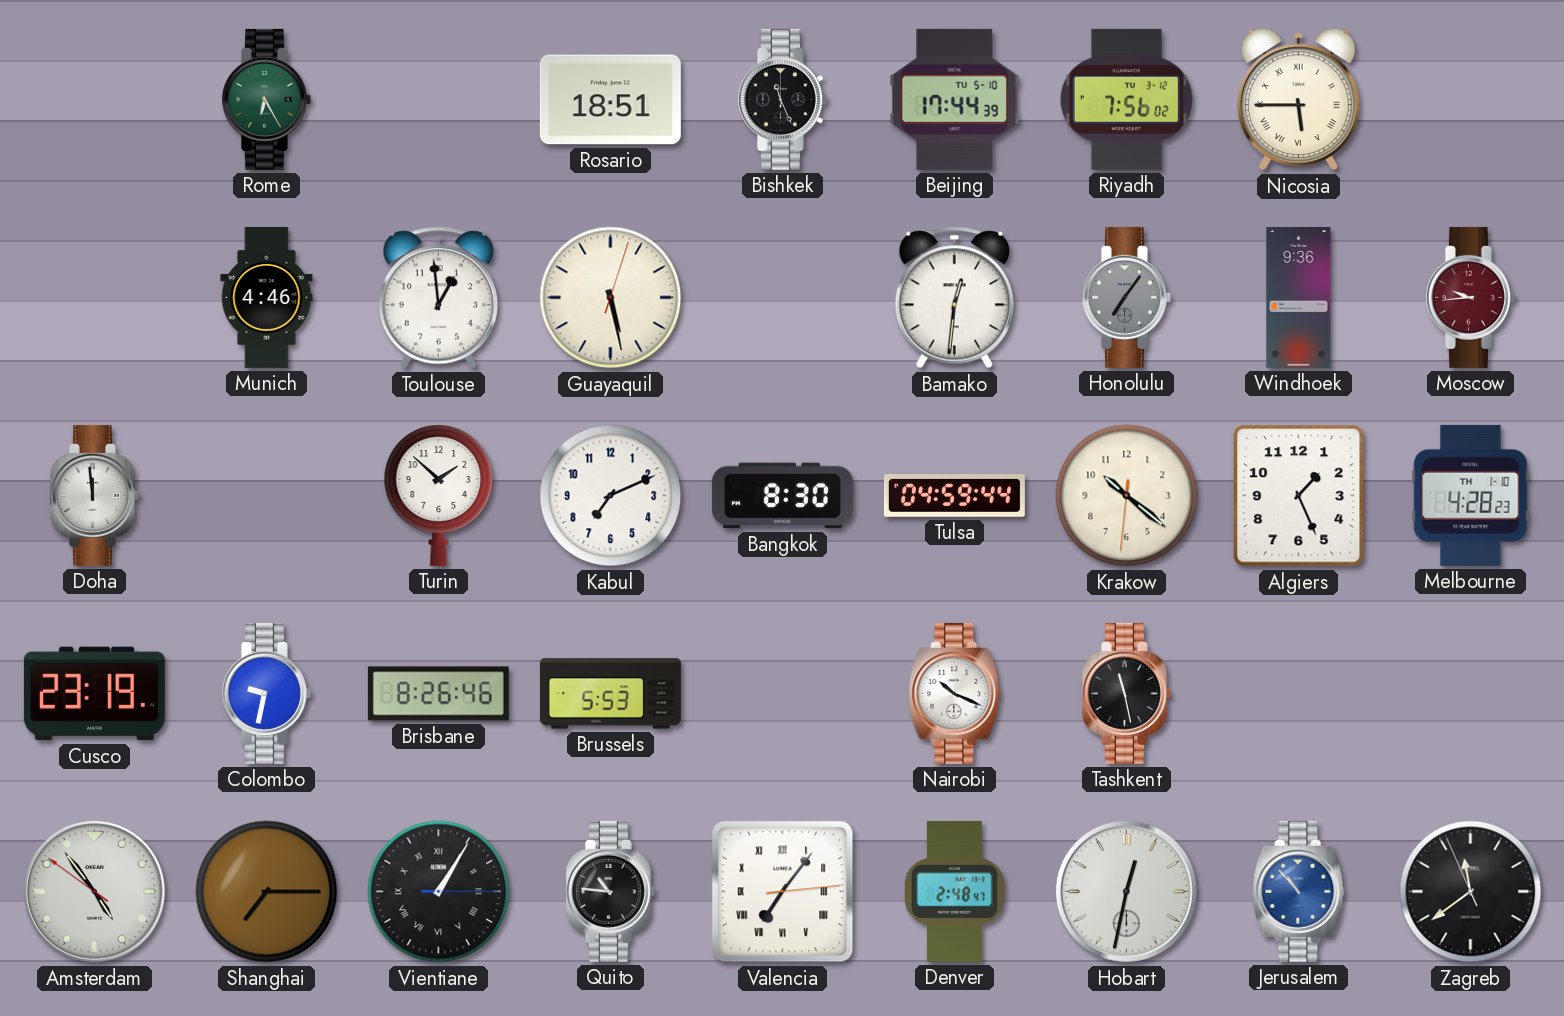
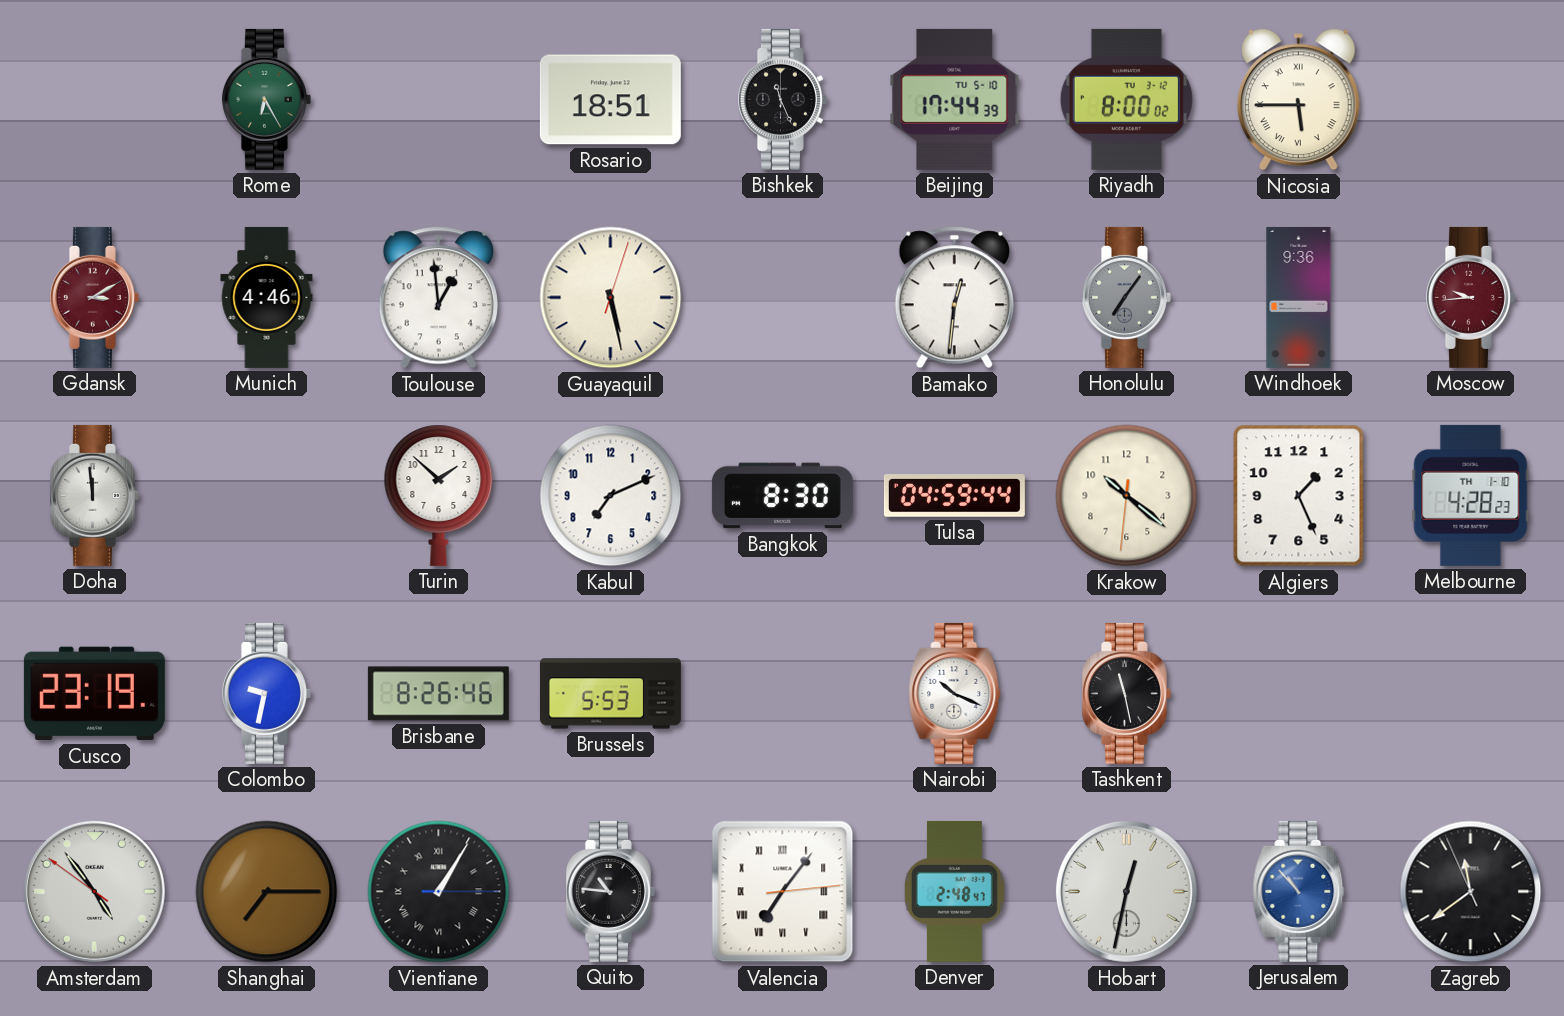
Riyadh: 7:56 -> 8:00
Gdansk: none -> 3:10
